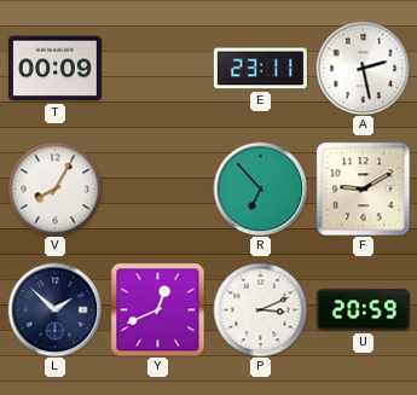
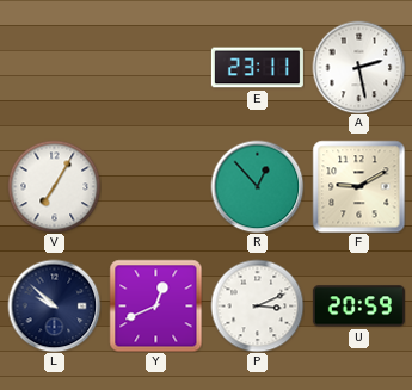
T: 00:09 -> none
V: 8:05 -> 7:05
R: 6:53 -> 12:53
L: 1:52 -> 9:52
